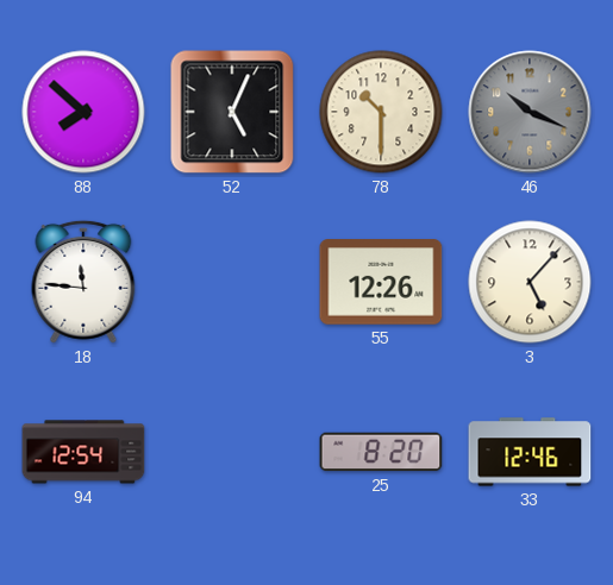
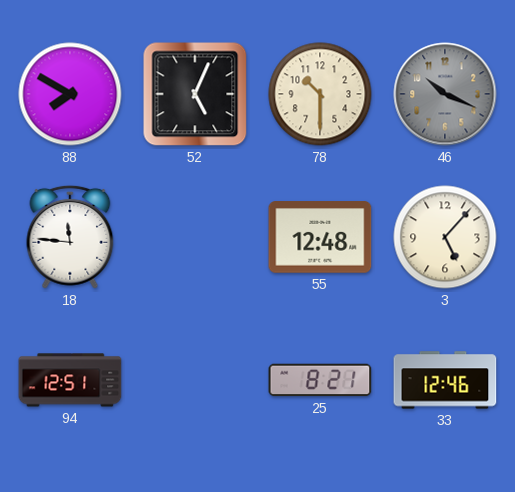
88: 7:52 -> 7:50
55: 12:26 -> 12:48
94: 12:54 -> 12:51
25: 8:20 -> 8:21
